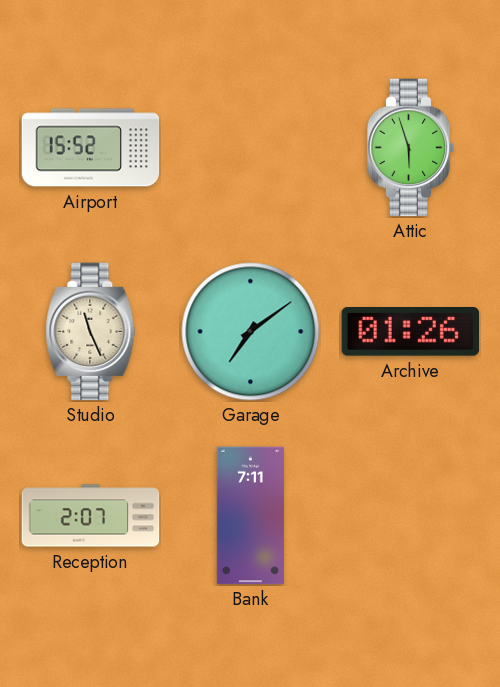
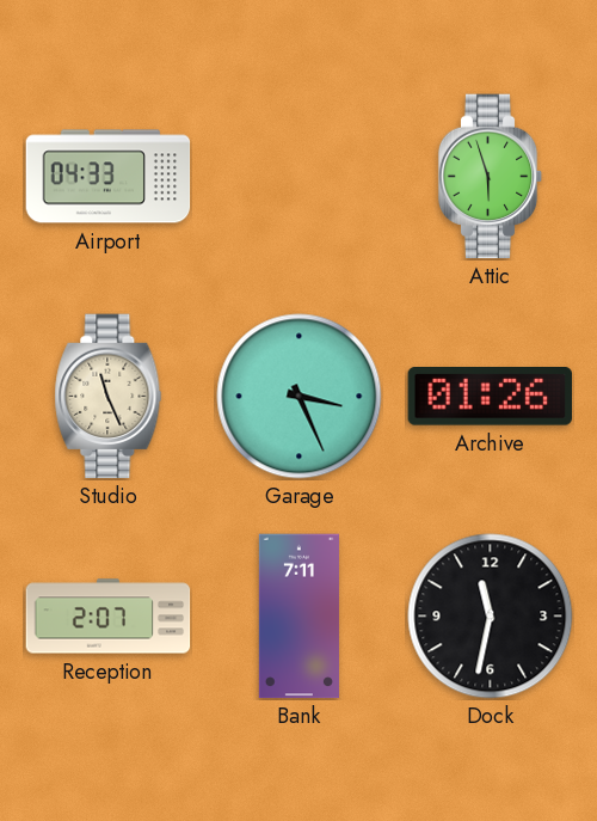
Airport: 15:52 -> 04:33
Garage: 7:09 -> 3:26
Dock: none -> 11:32
